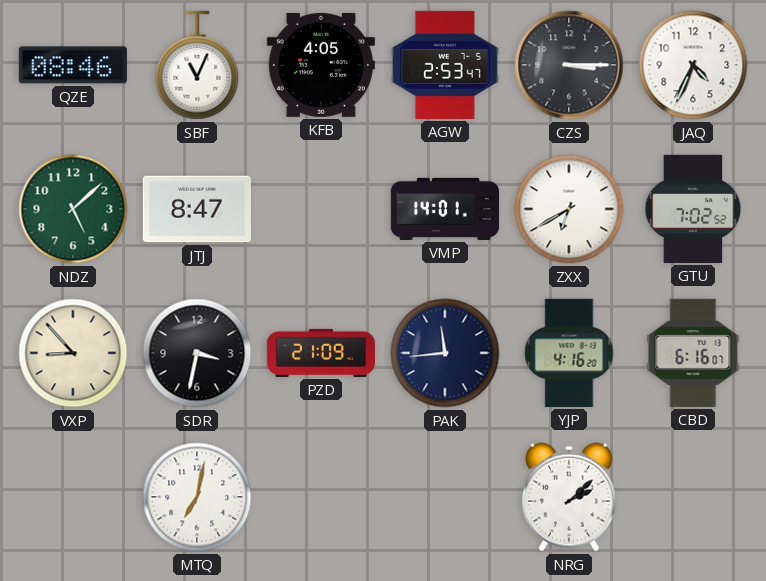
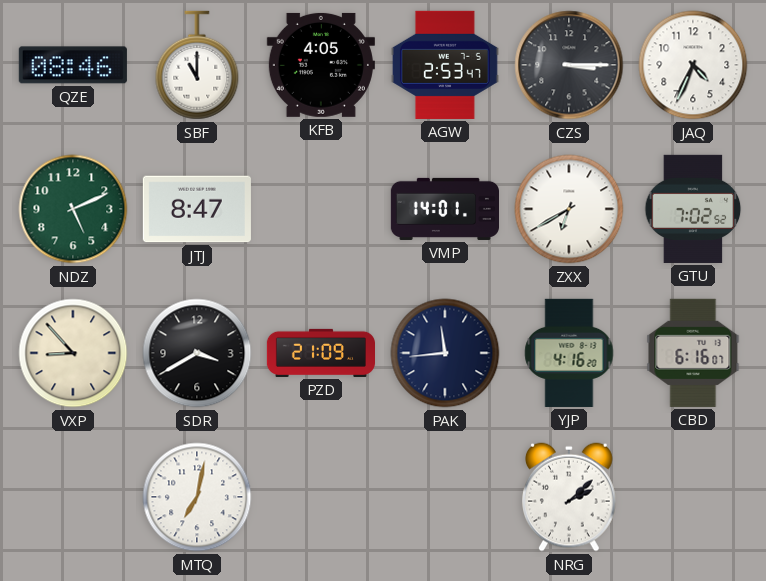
SBF: 11:04 -> 11:00
NDZ: 5:08 -> 5:11
SDR: 3:32 -> 3:40
